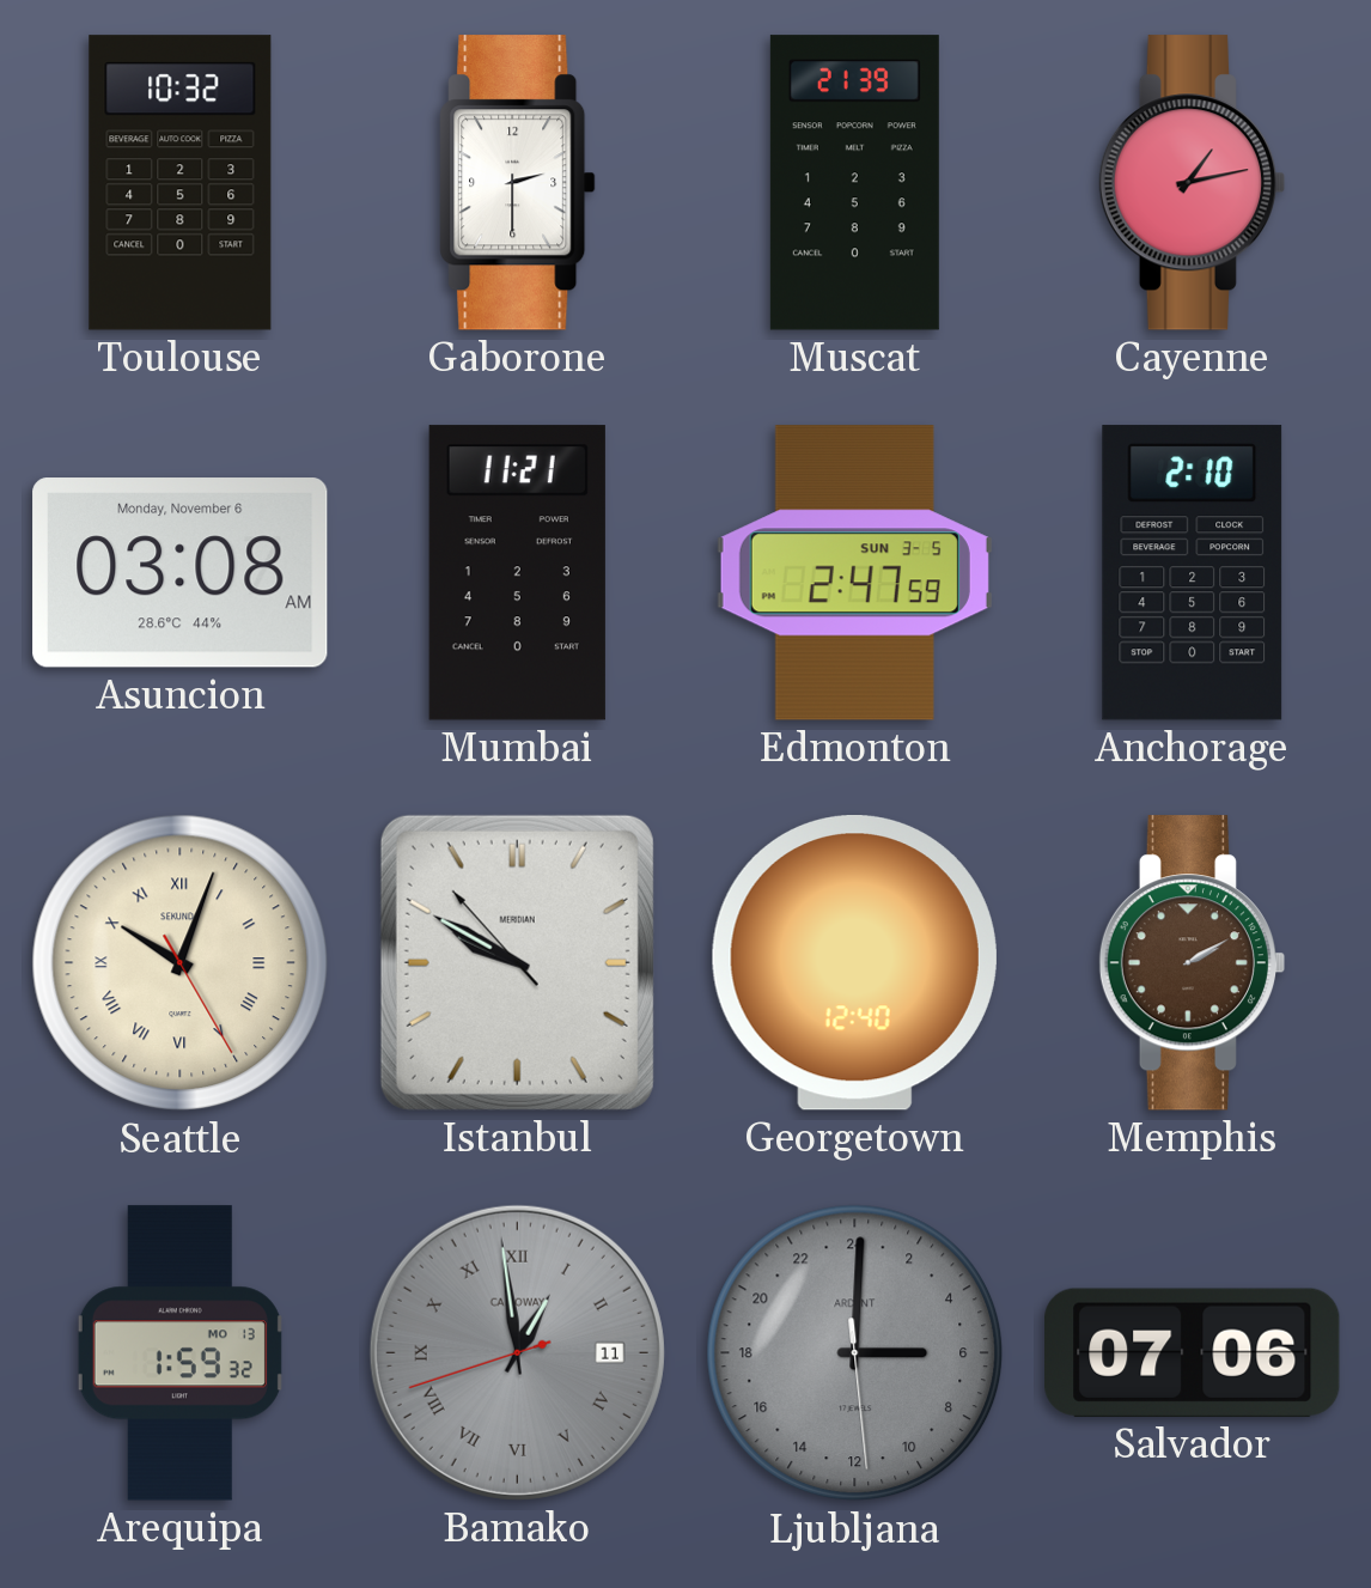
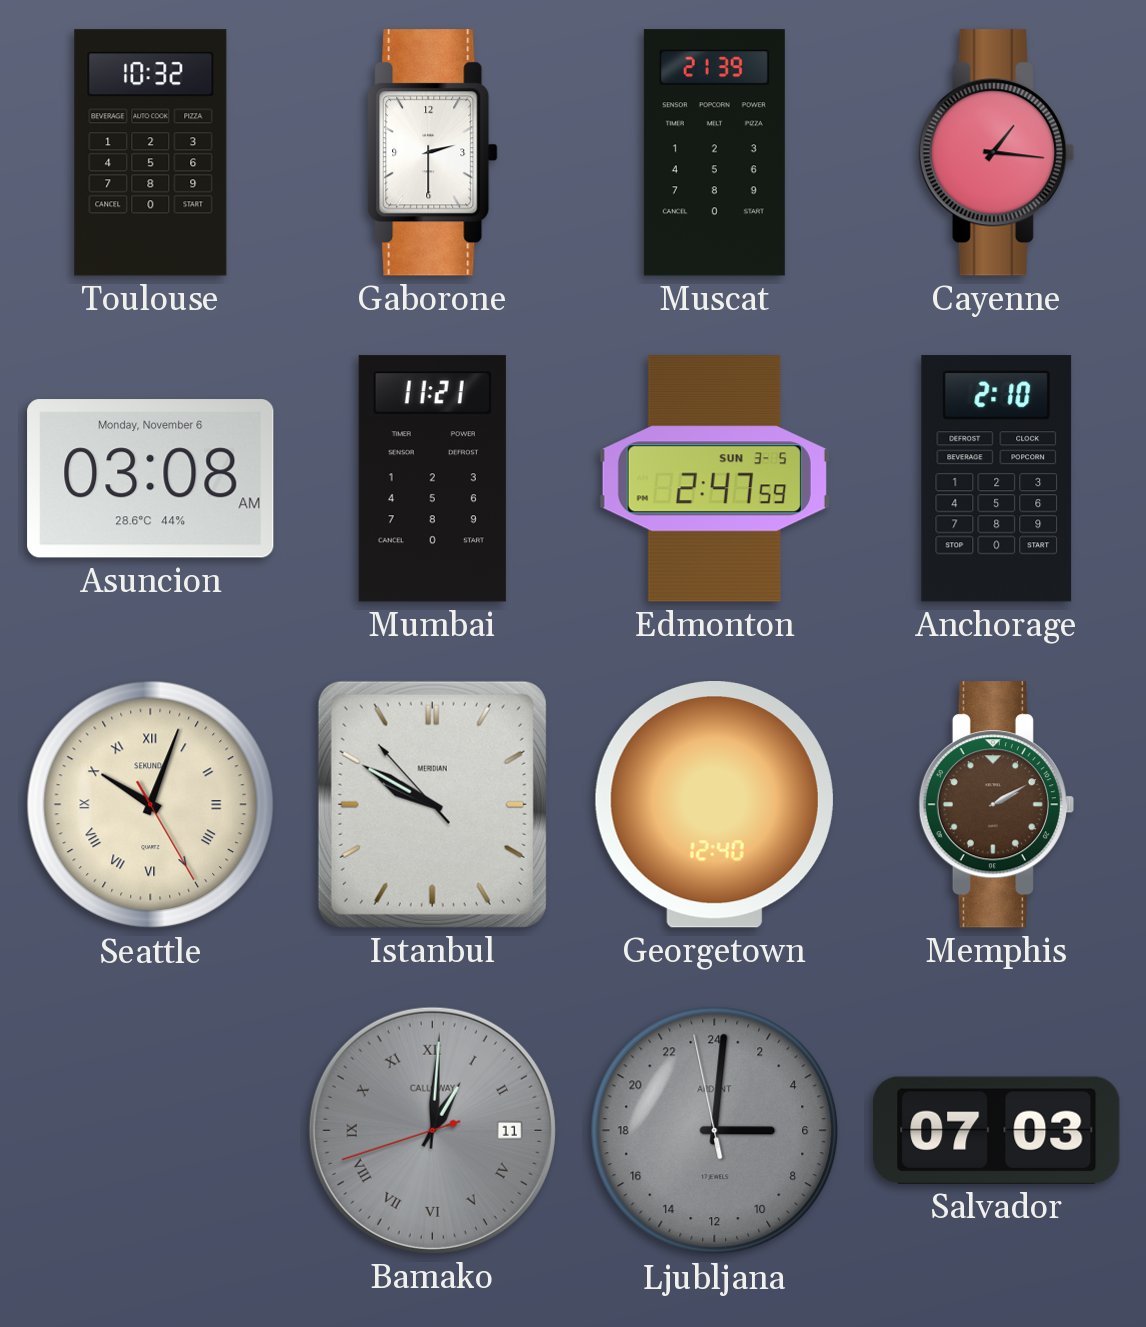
Cayenne: 1:13 -> 1:16
Arequipa: 1:59 -> none
Bamako: 12:58 -> 1:00
Ljubljana: 6:00:29 -> 6:00:58
Salvador: 07:06 -> 07:03
